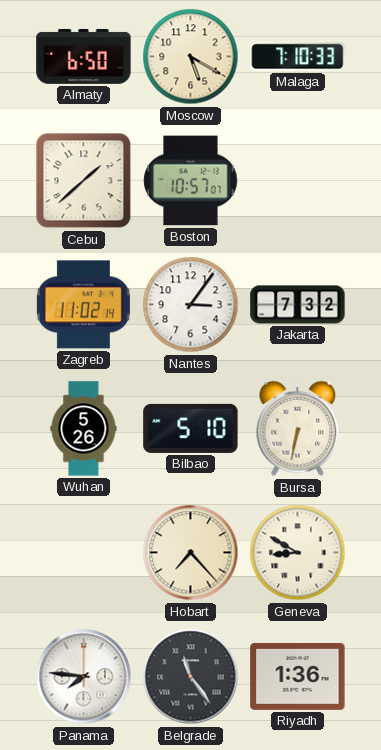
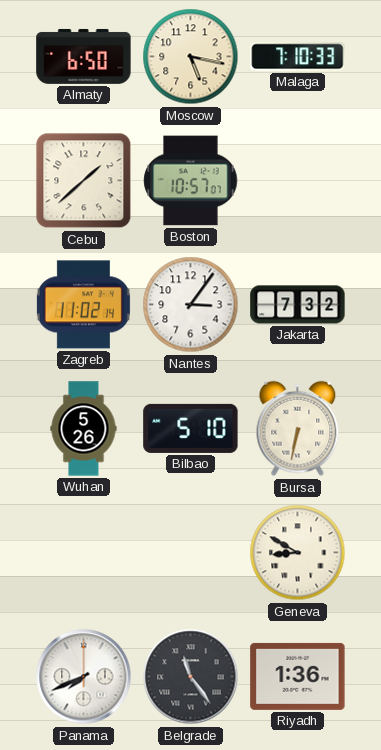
Moscow: 5:20 -> 5:17
Hobart: 7:23 -> none
Panama: 7:46 -> 7:41
